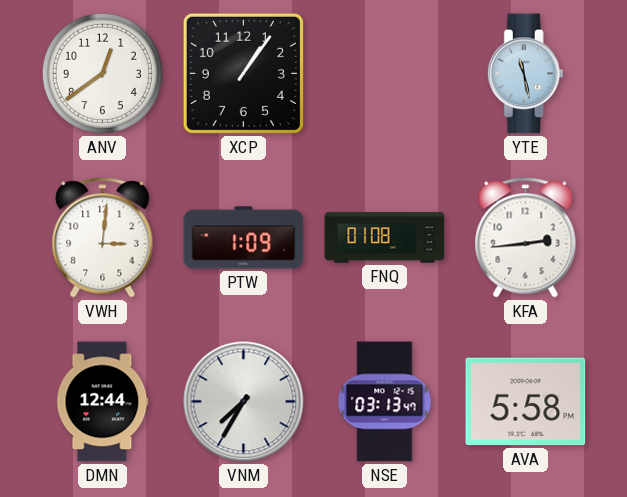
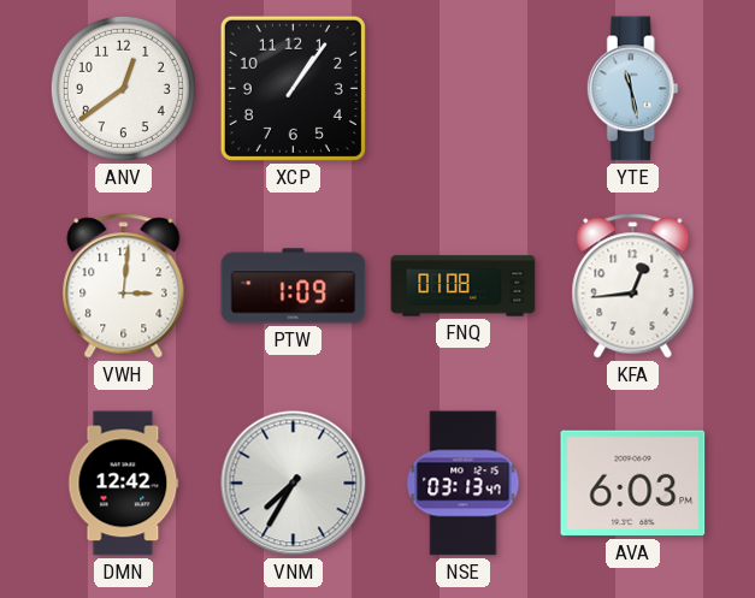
KFA: 2:44 -> 12:44
DMN: 12:44 -> 12:42
AVA: 5:58 -> 6:03
